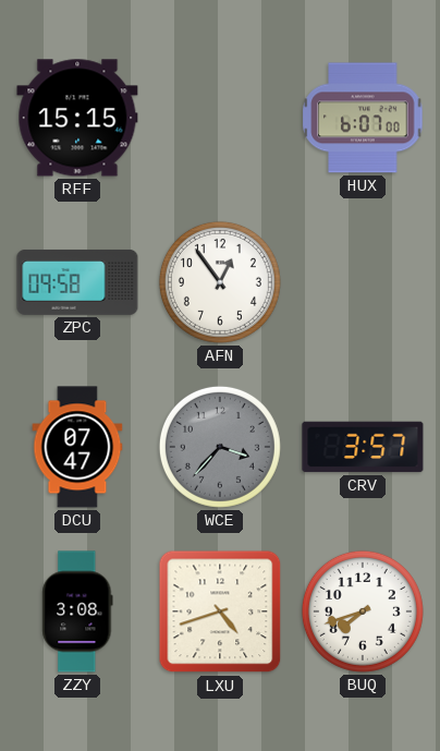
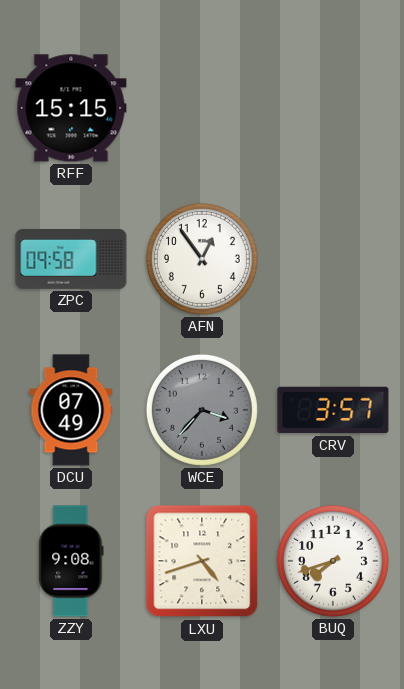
HUX: 6:07 -> none
DCU: 07:47 -> 07:49
ZZY: 3:08 -> 9:08
